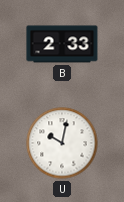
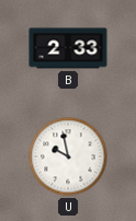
U: 10:02 -> 9:58
